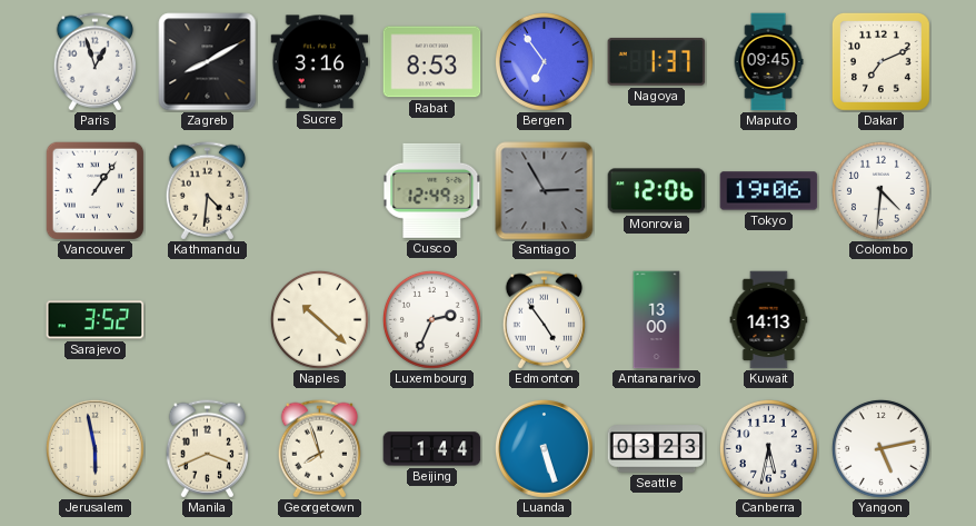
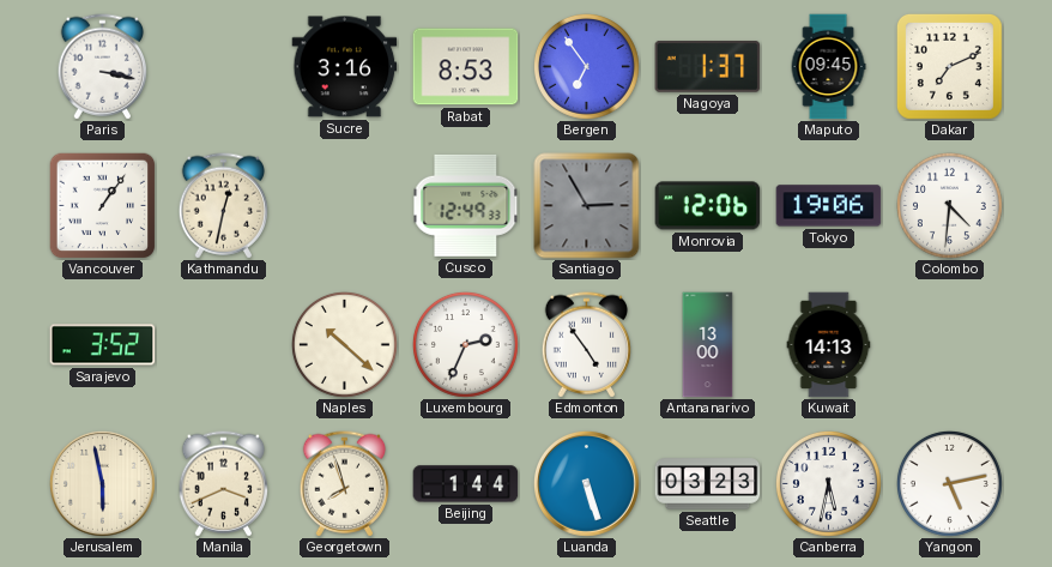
Paris: 12:57 -> 3:17
Zagreb: 8:10 -> none
Kathmandu: 4:31 -> 12:32
